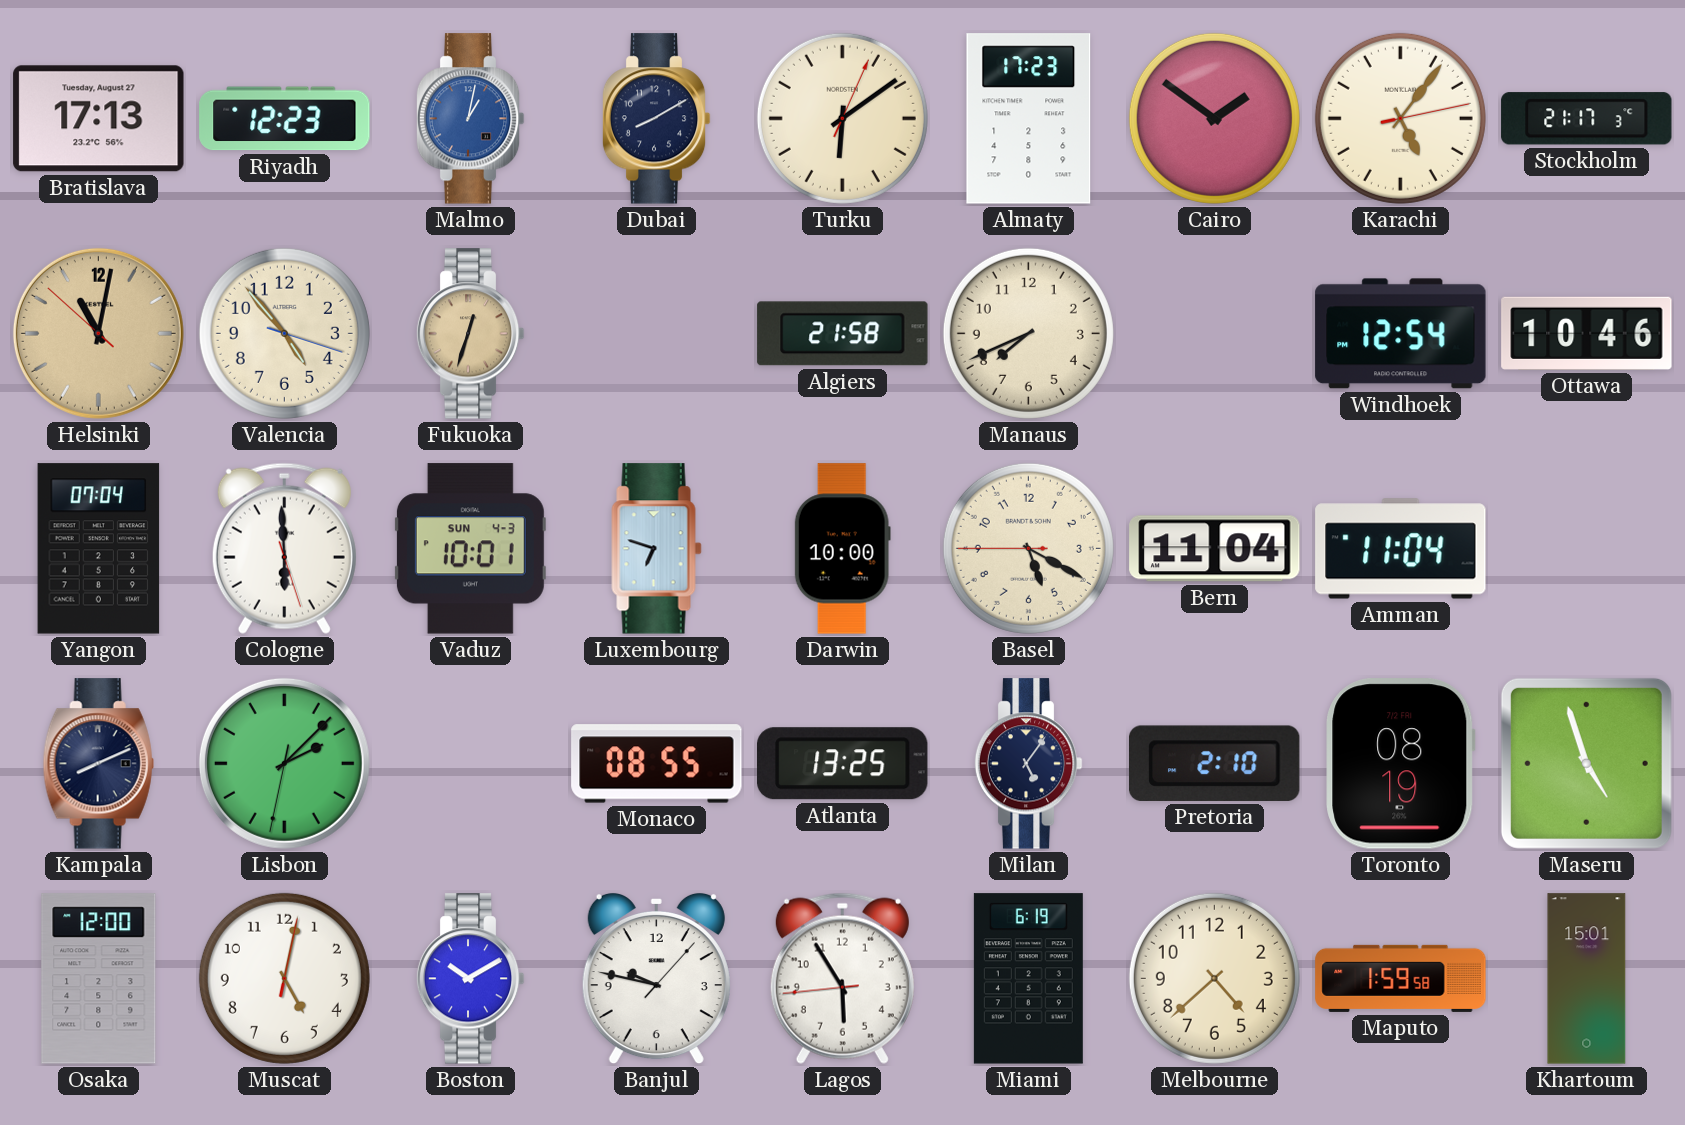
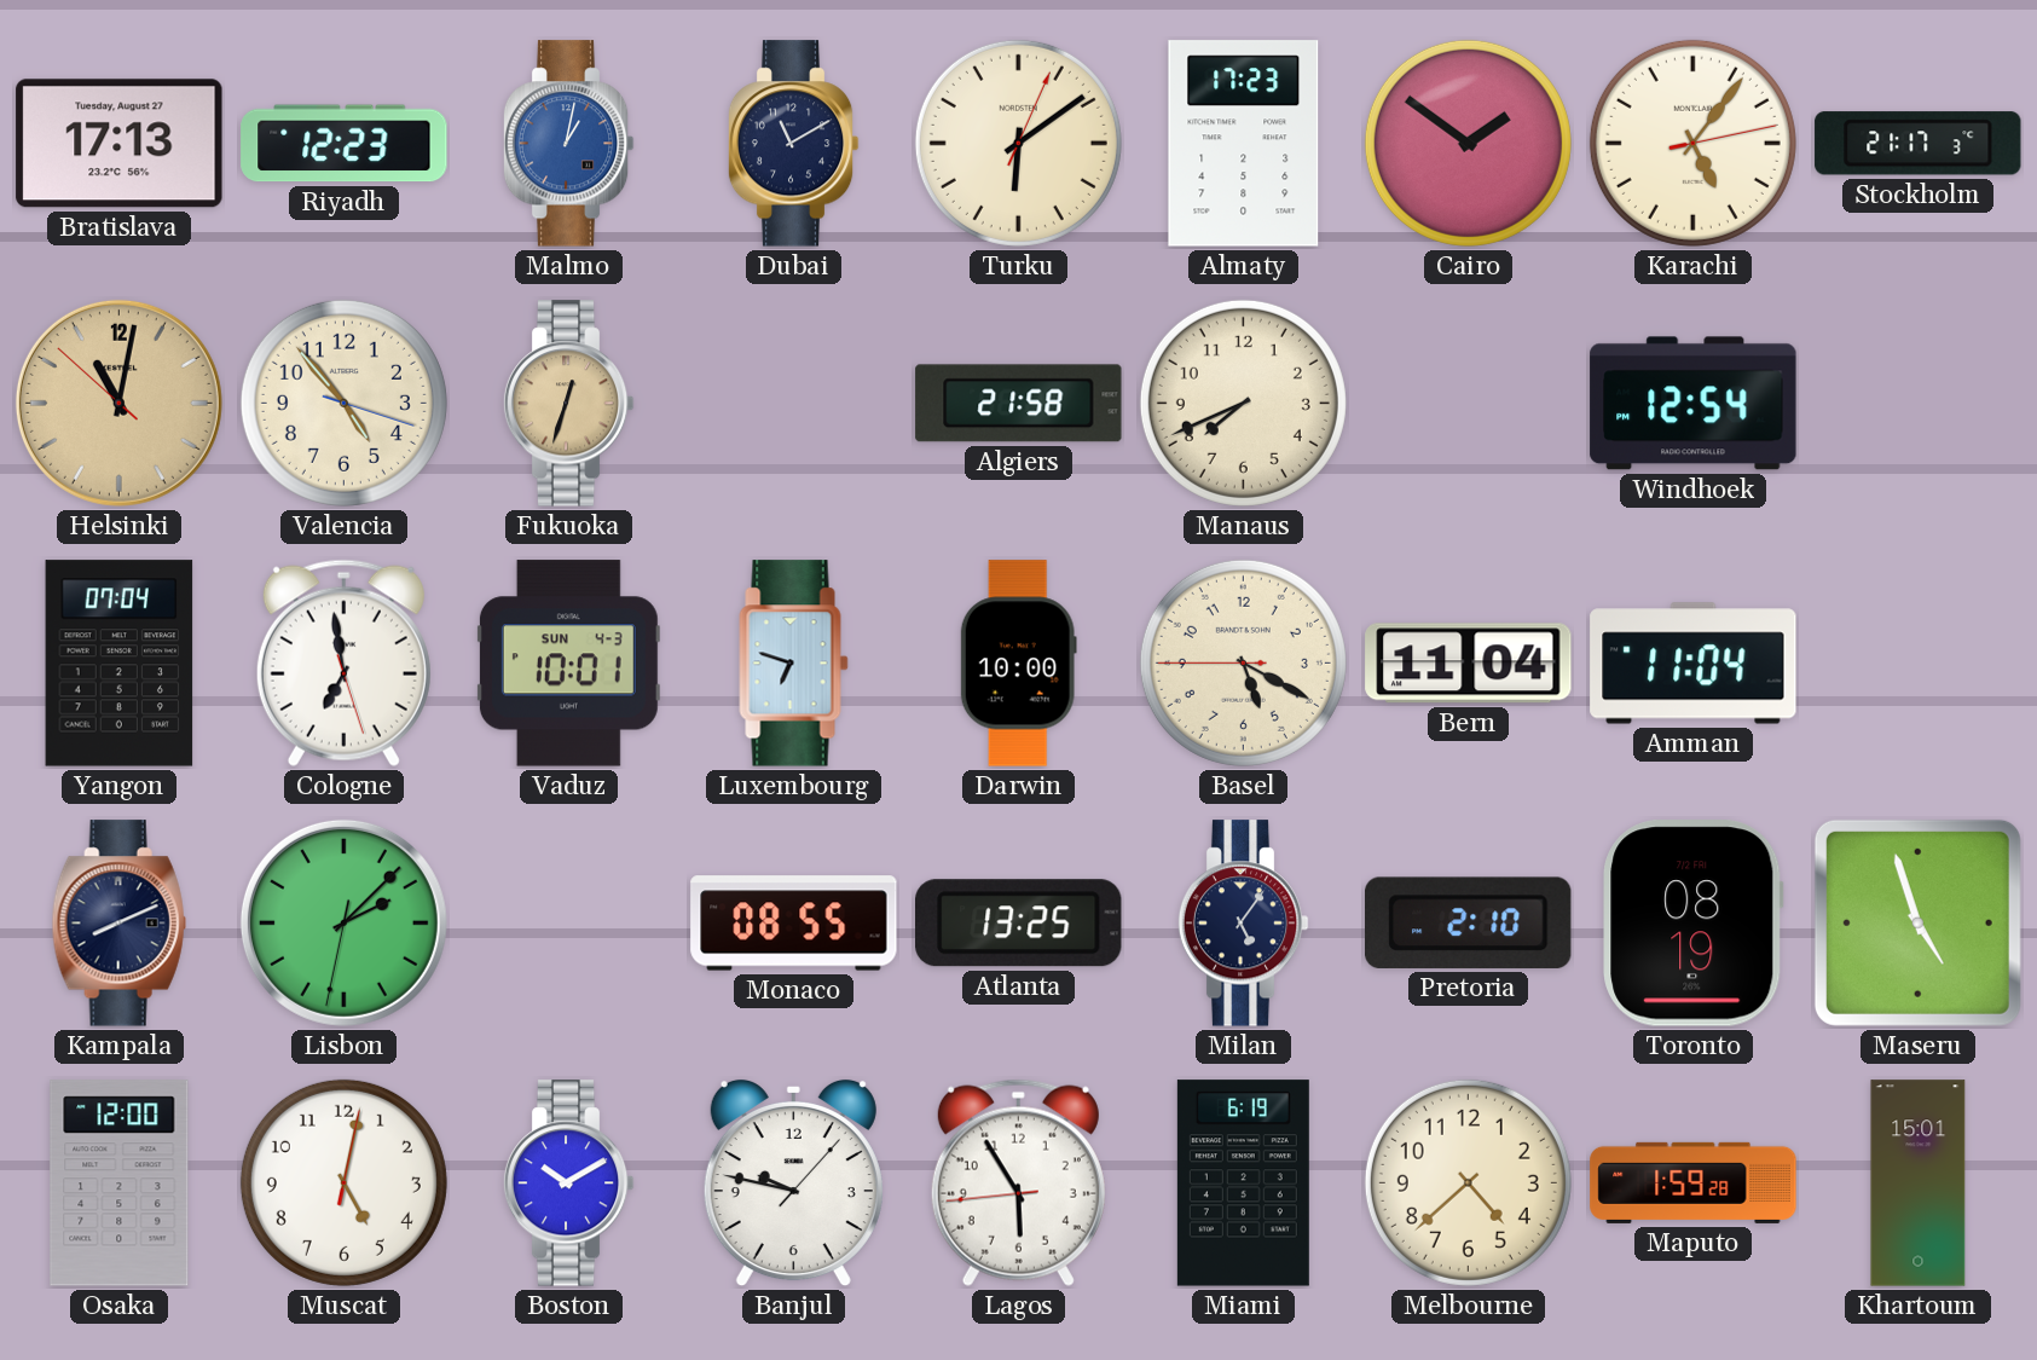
Dubai: 8:10 -> 11:10
Ottawa: 10:46 -> none
Cologne: 5:59 -> 6:58
Maputo: 1:59:58 -> 1:59:28
